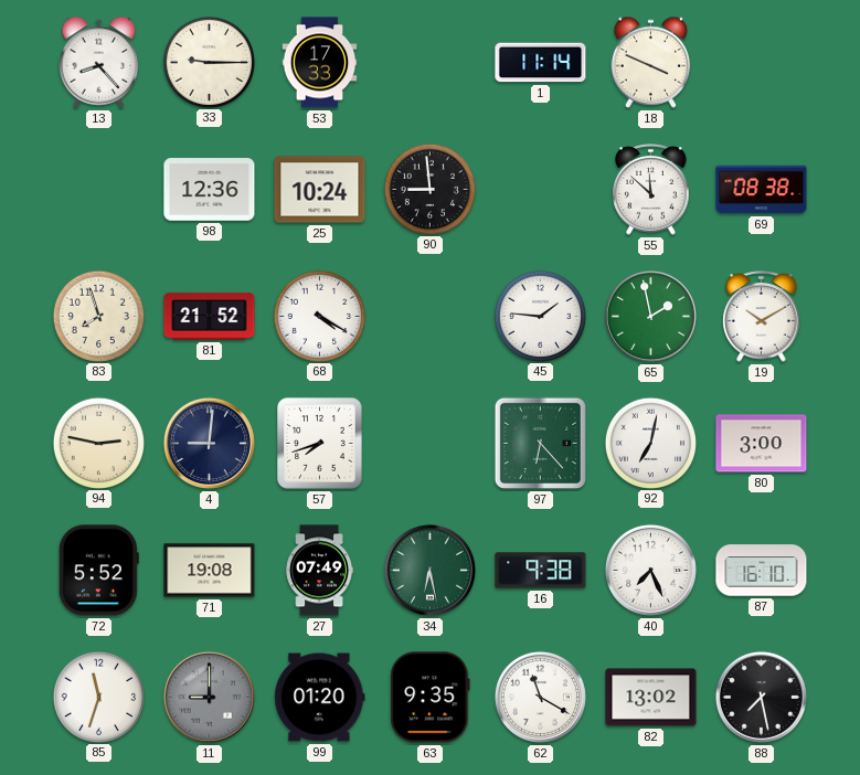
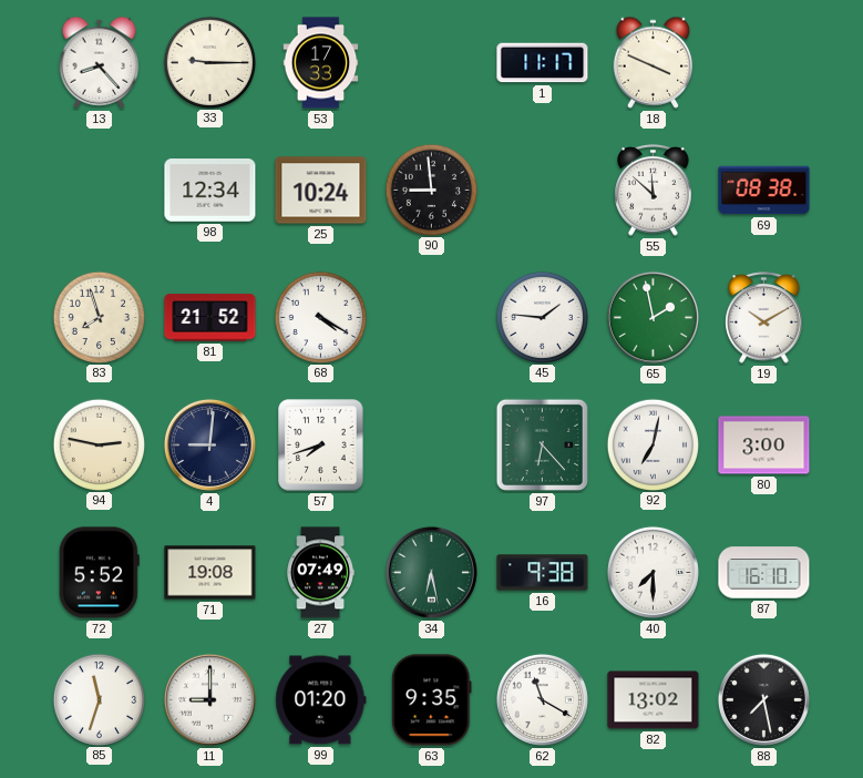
1: 11:14 -> 11:17
98: 12:36 -> 12:34
40: 7:26 -> 7:30
11 dial: grey -> white
